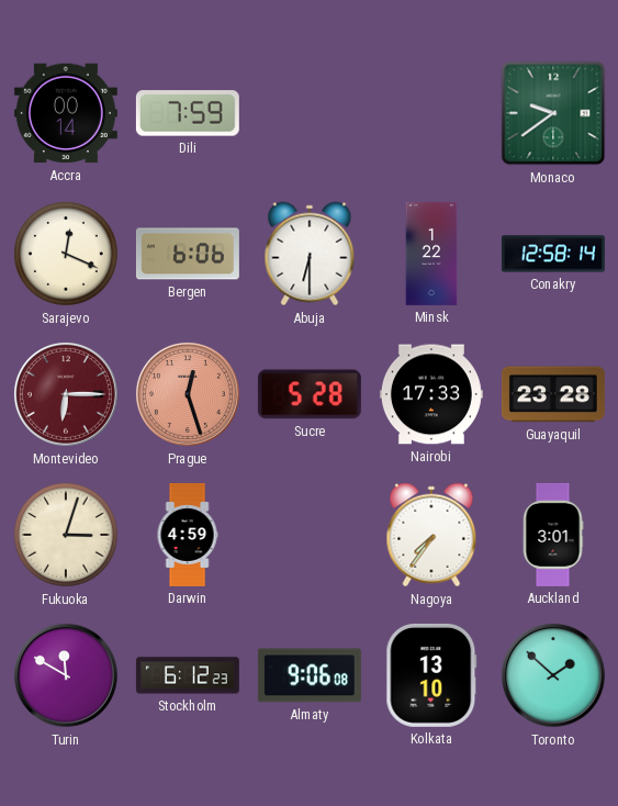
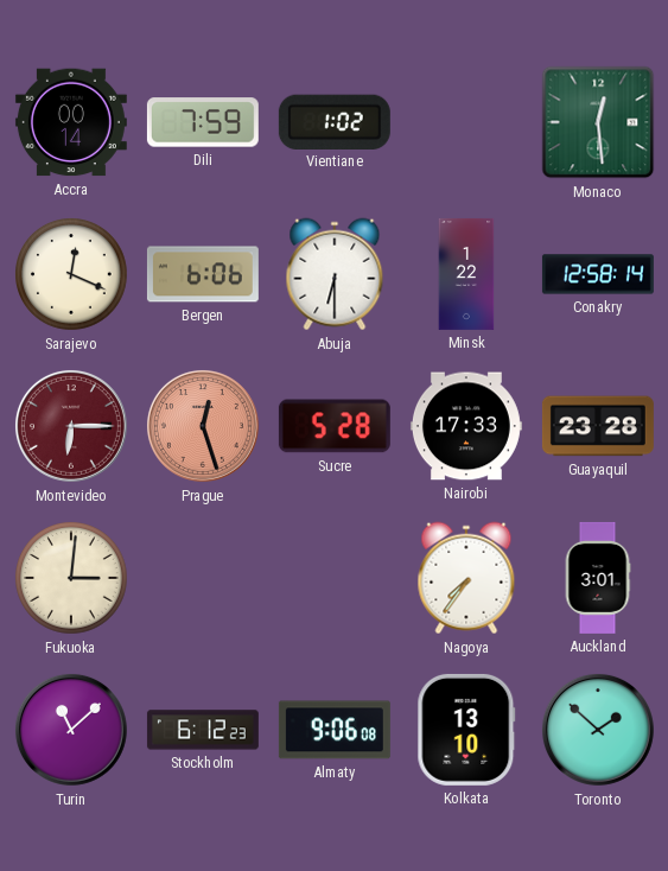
Vientiane: none -> 1:02
Monaco: 9:39 -> 12:29
Fukuoka: 3:03 -> 3:01
Darwin: 4:59 -> none
Turin: 11:50 -> 11:08
